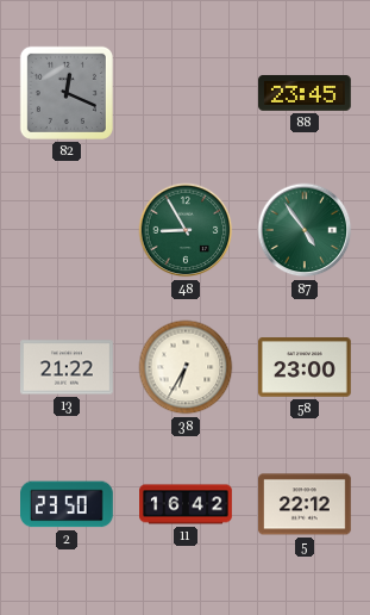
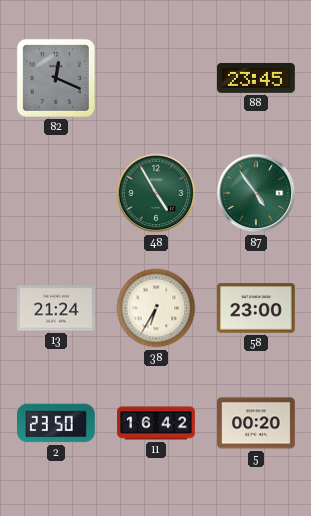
48: 8:55 -> 4:55
13: 21:22 -> 21:24
5: 22:12 -> 00:20
